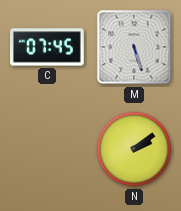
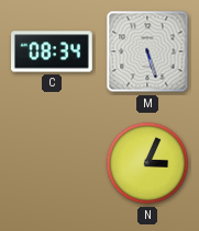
C: 07:45 -> 08:34
N: 2:09 -> 3:04
